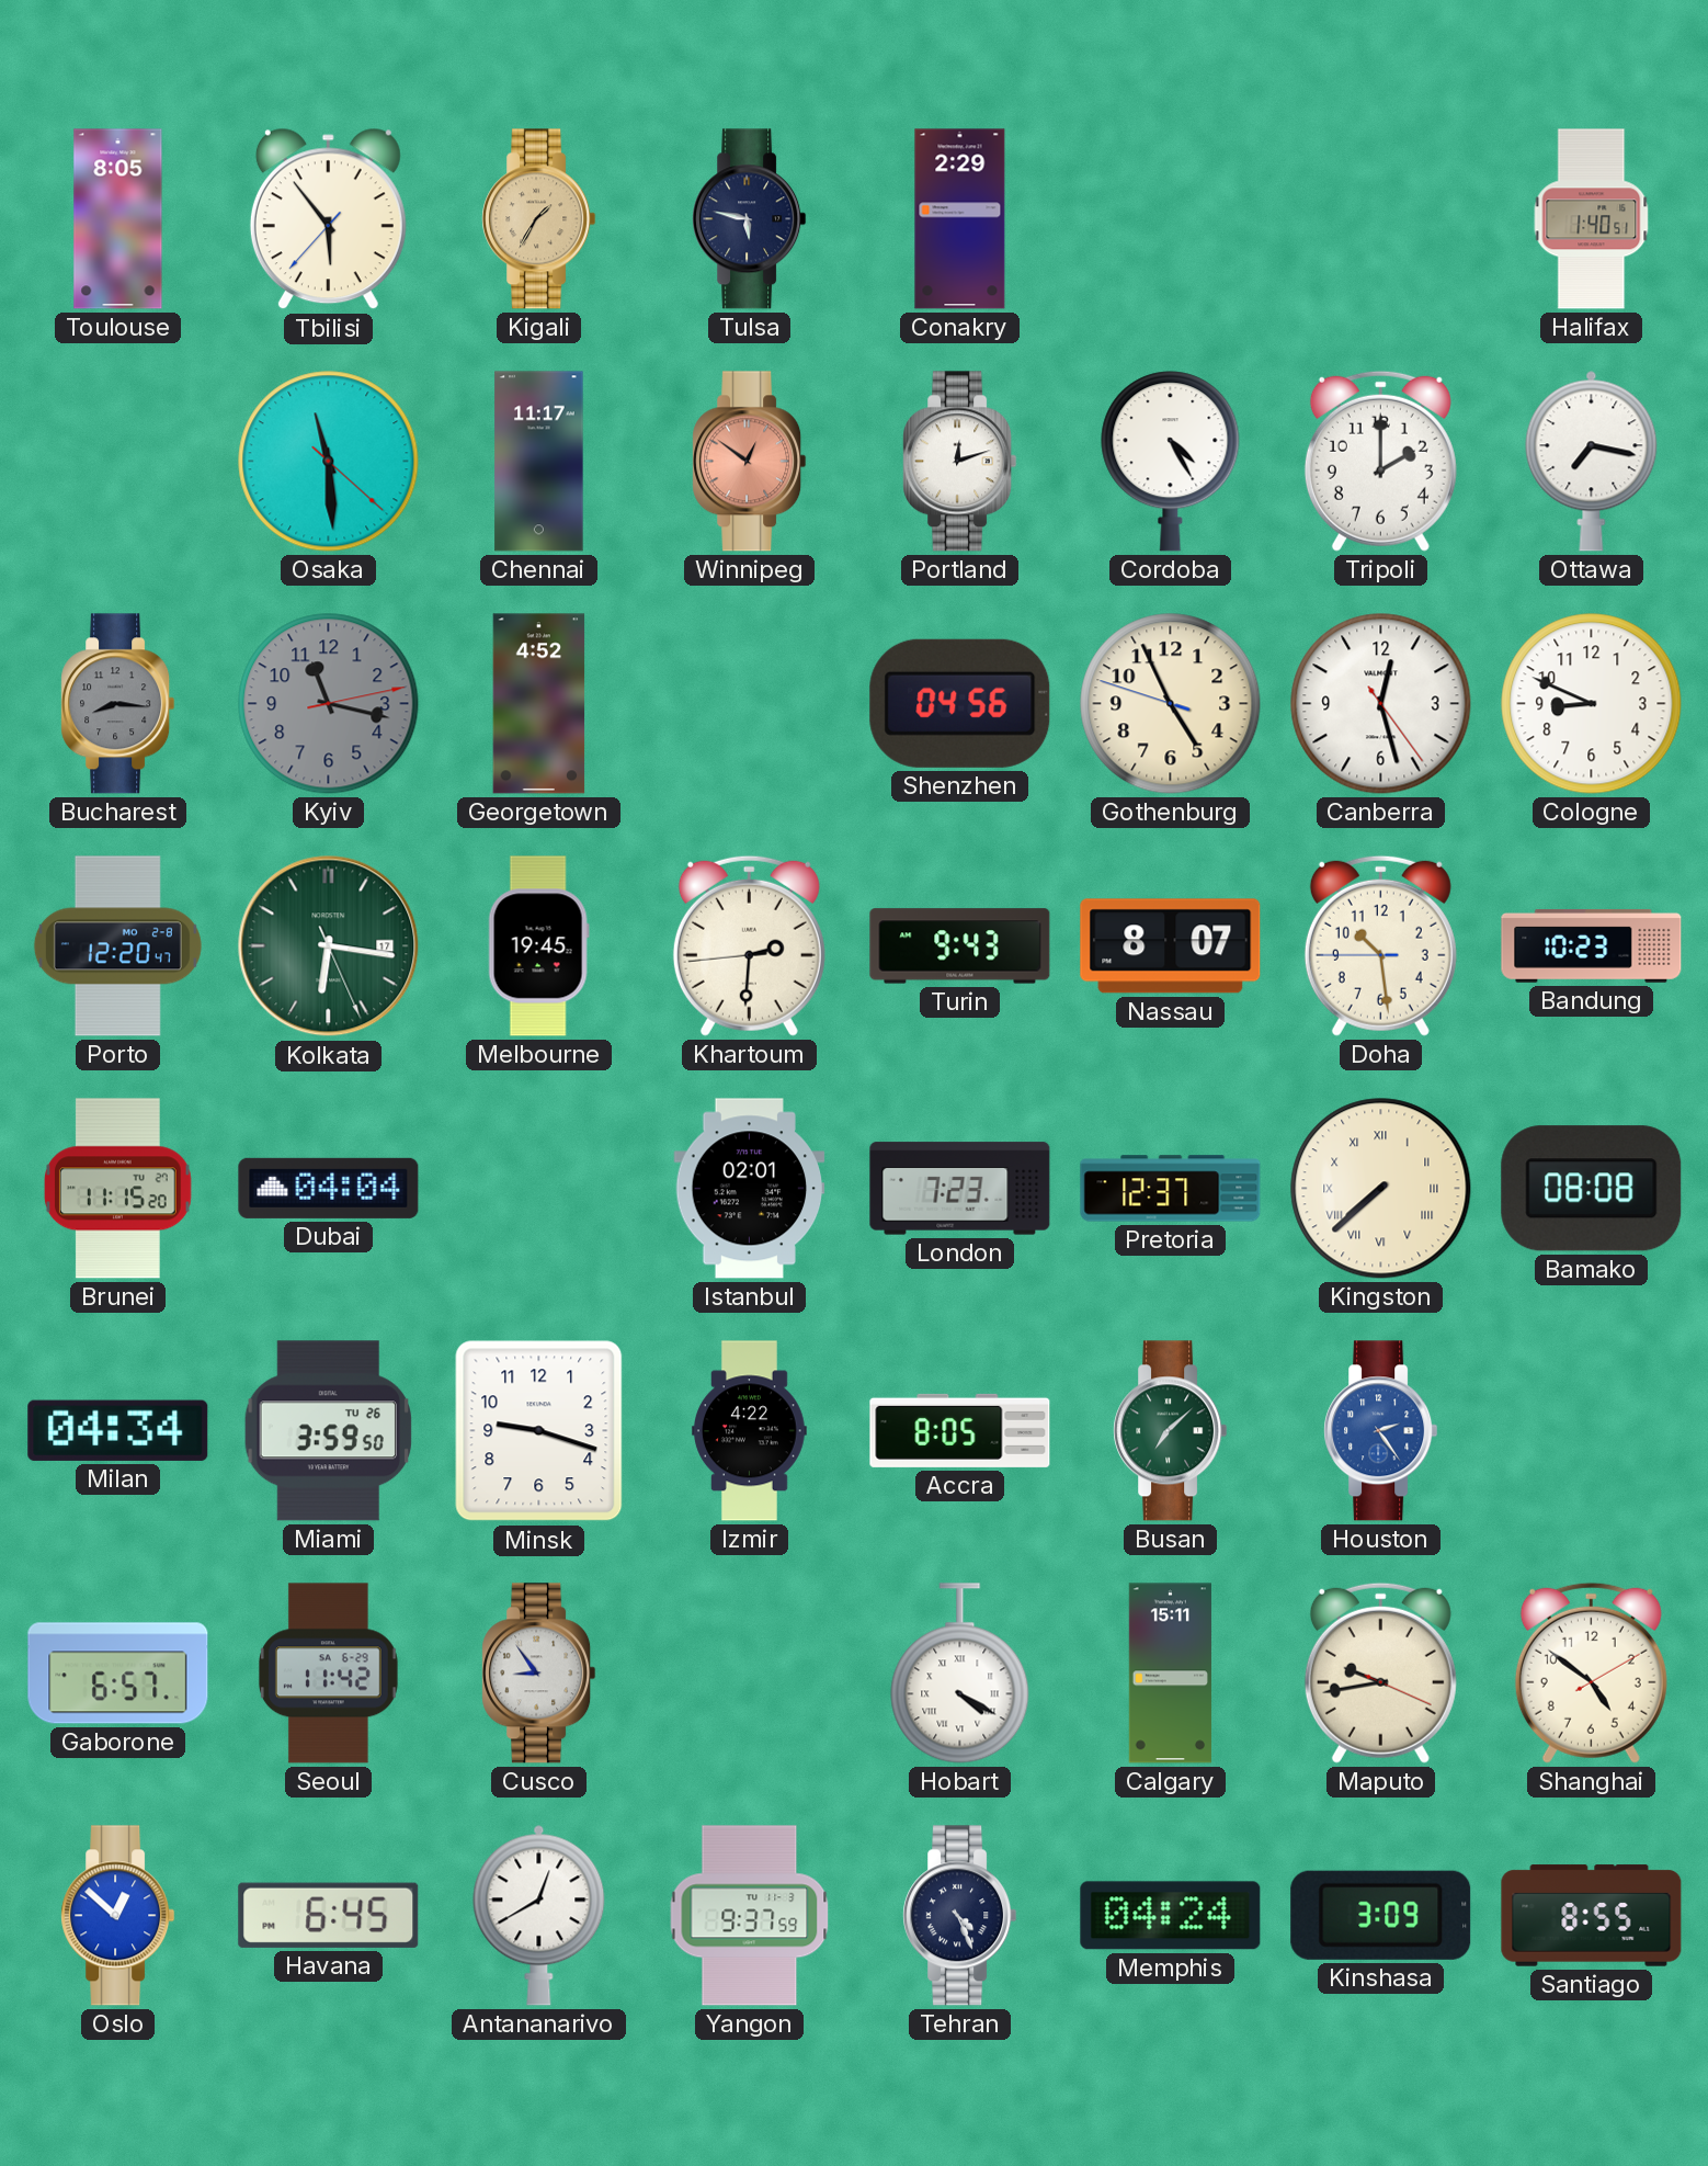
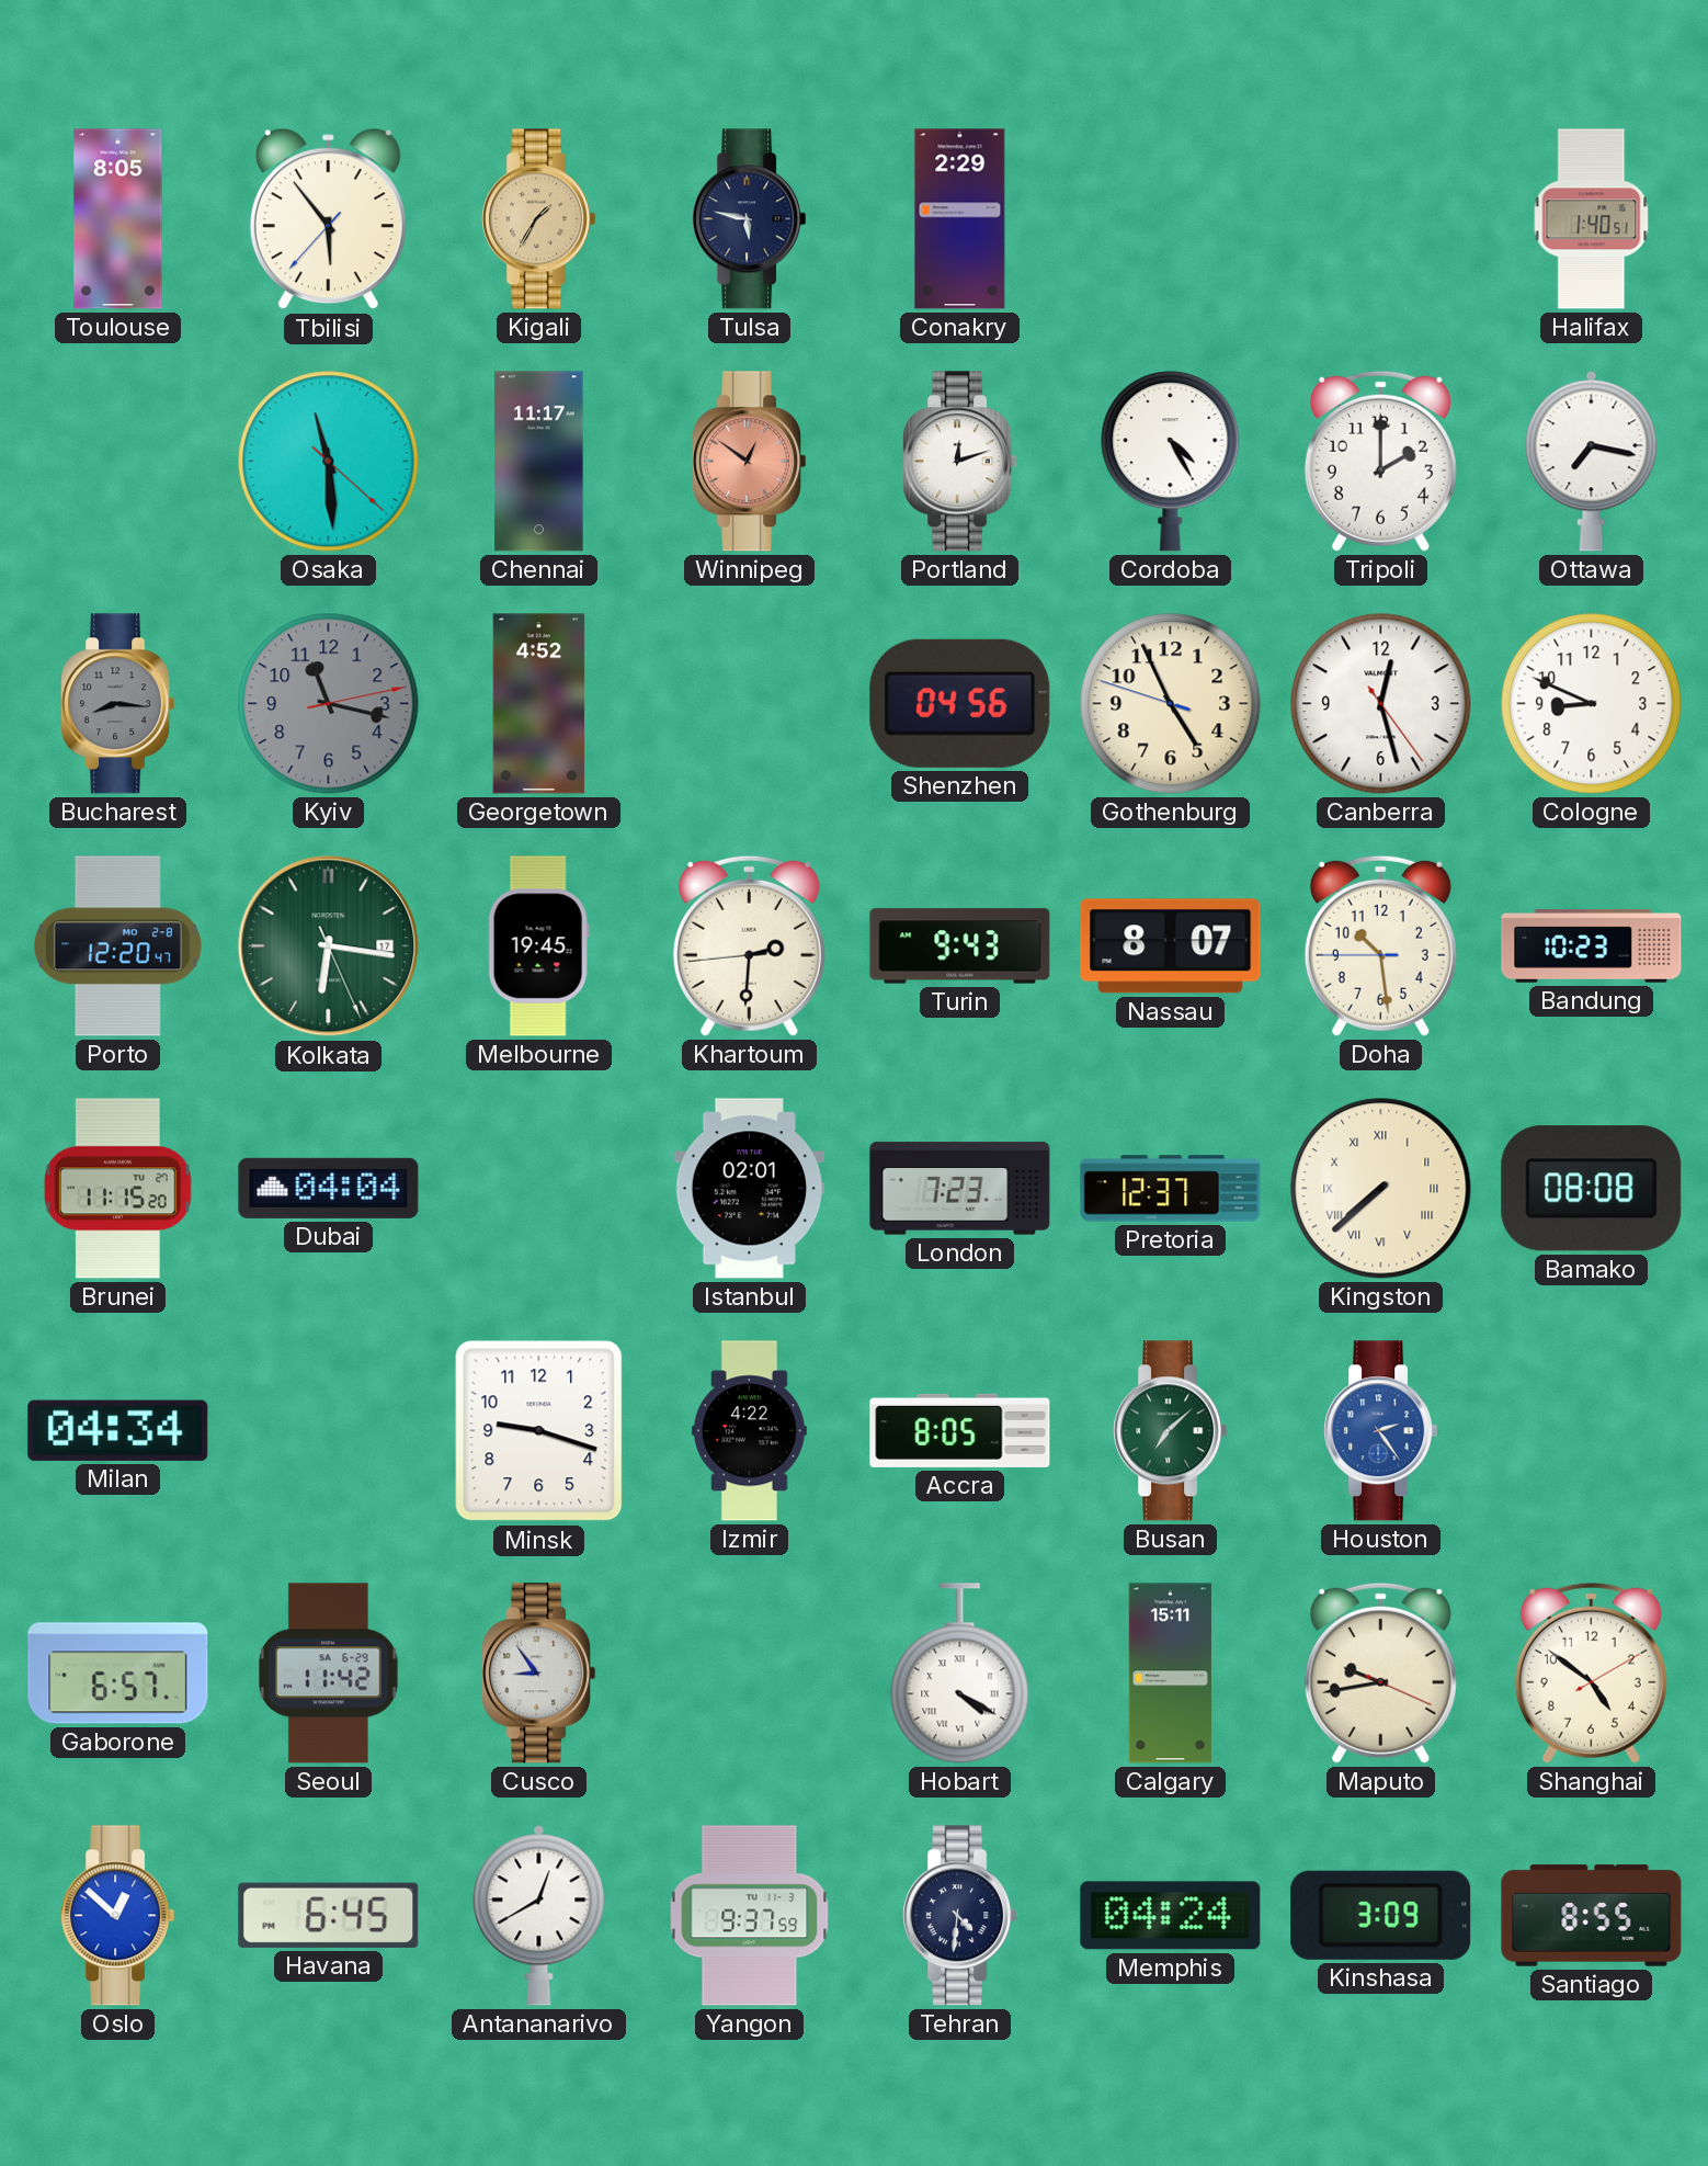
Miami: 3:59 -> none
Tehran: 4:26 -> 4:31
